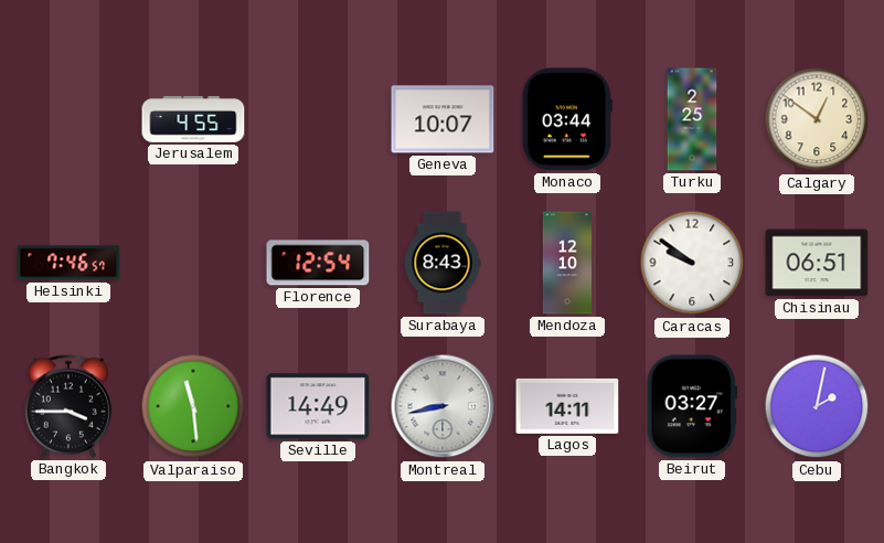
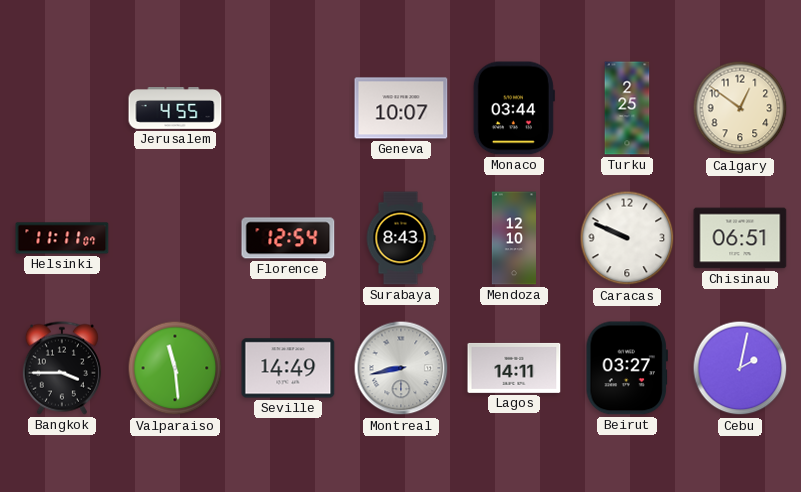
Helsinki: 7:46 -> 11:11
Caracas: 9:51 -> 9:49
